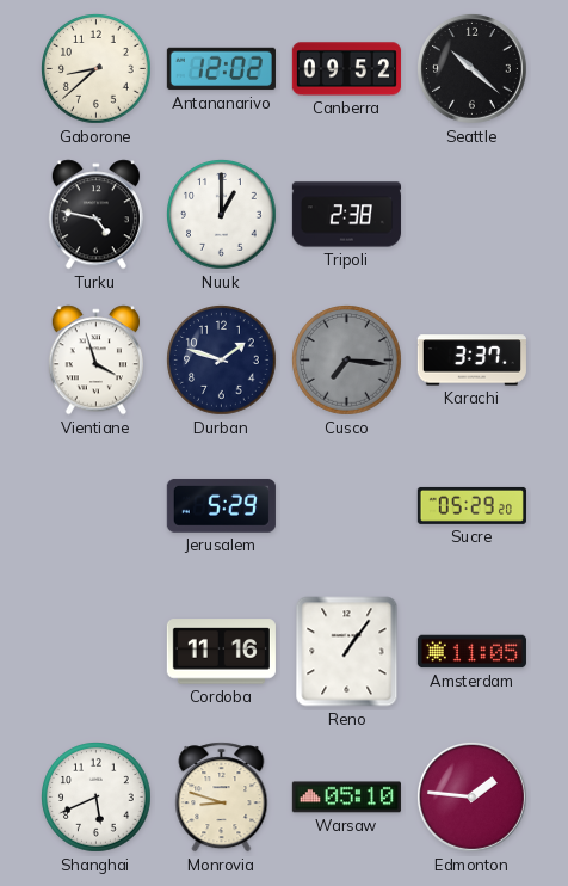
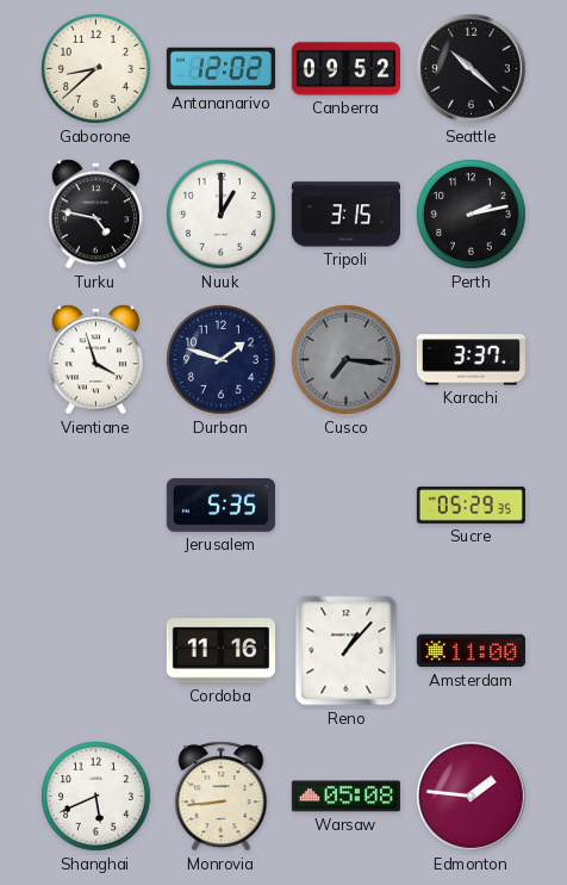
Tripoli: 2:38 -> 3:15
Perth: none -> 2:13
Jerusalem: 5:29 -> 5:35
Sucre: 05:29:20 -> 05:29:35
Reno: 1:06 -> 1:07
Amsterdam: 11:05 -> 11:00
Monrovia: 8:48 -> 8:44
Warsaw: 05:10 -> 05:08
